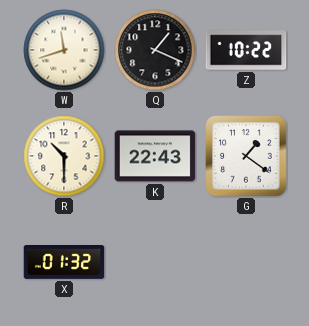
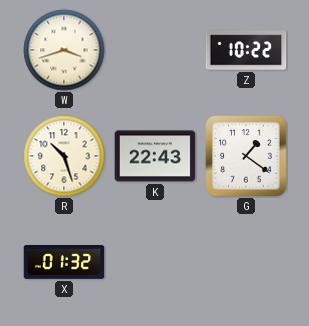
W: 11:42 -> 3:42
Q: 1:19 -> none
R: 10:30 -> 10:27
